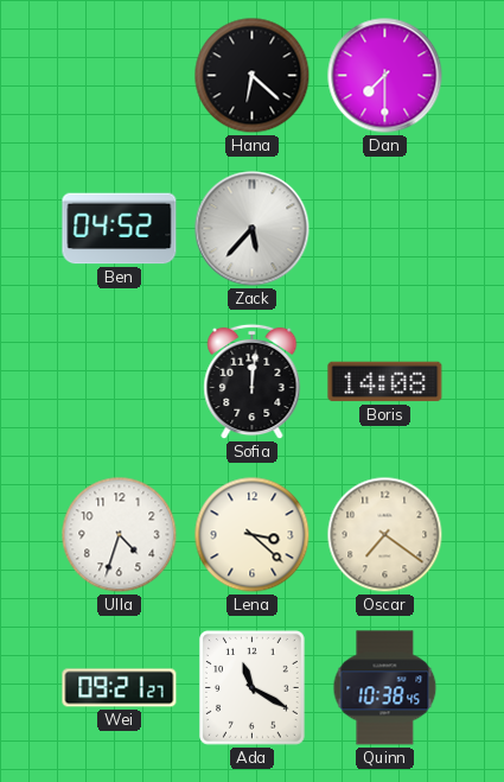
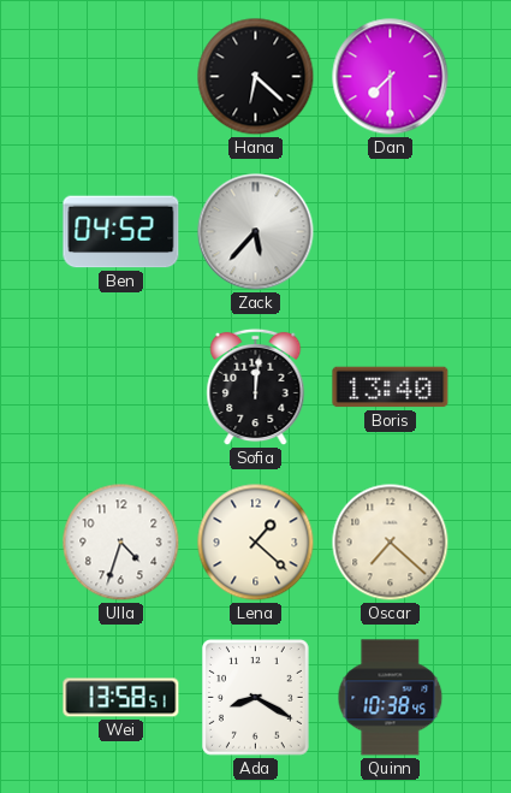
Boris: 14:08 -> 13:40
Lena: 3:22 -> 1:22
Oscar: 7:21 -> 7:22
Wei: 09:21 -> 13:58
Ada: 11:20 -> 8:20
